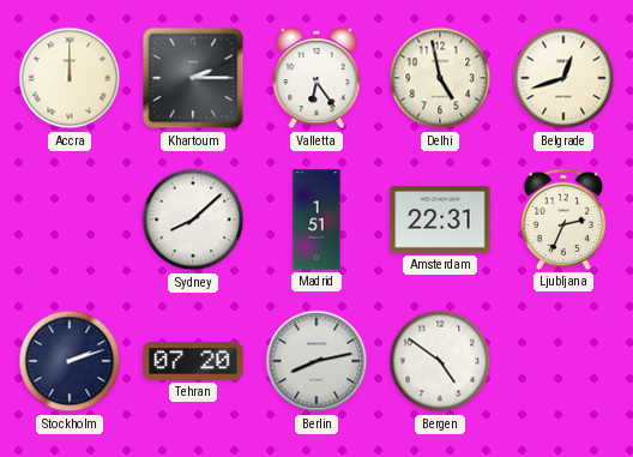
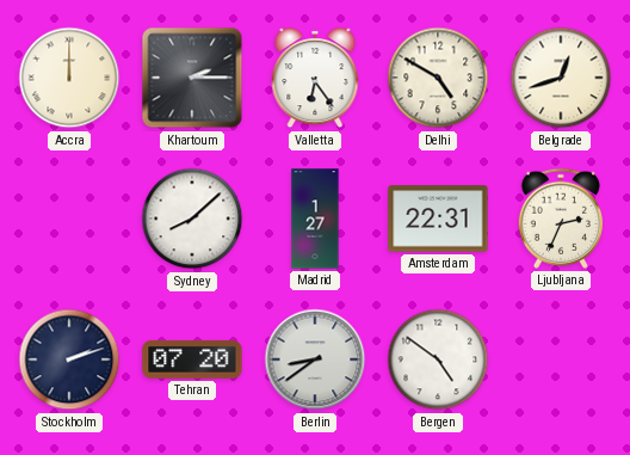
Delhi: 4:58 -> 4:50
Madrid: 1:51 -> 1:27
Berlin: 8:13 -> 8:39
